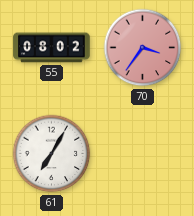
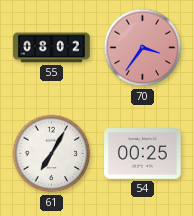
54: none -> 00:25
